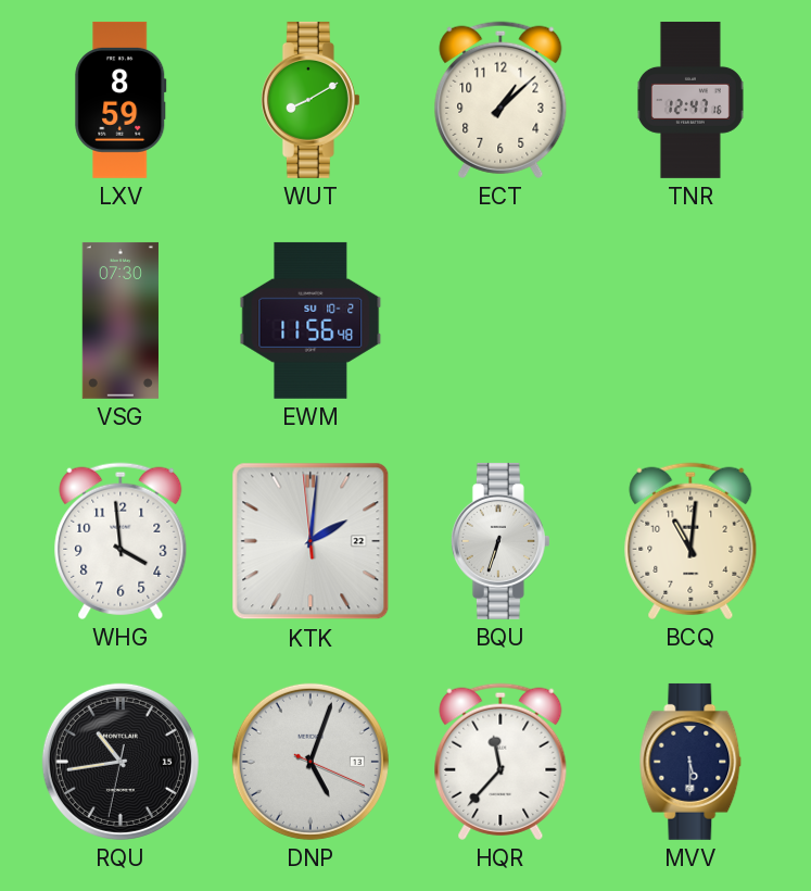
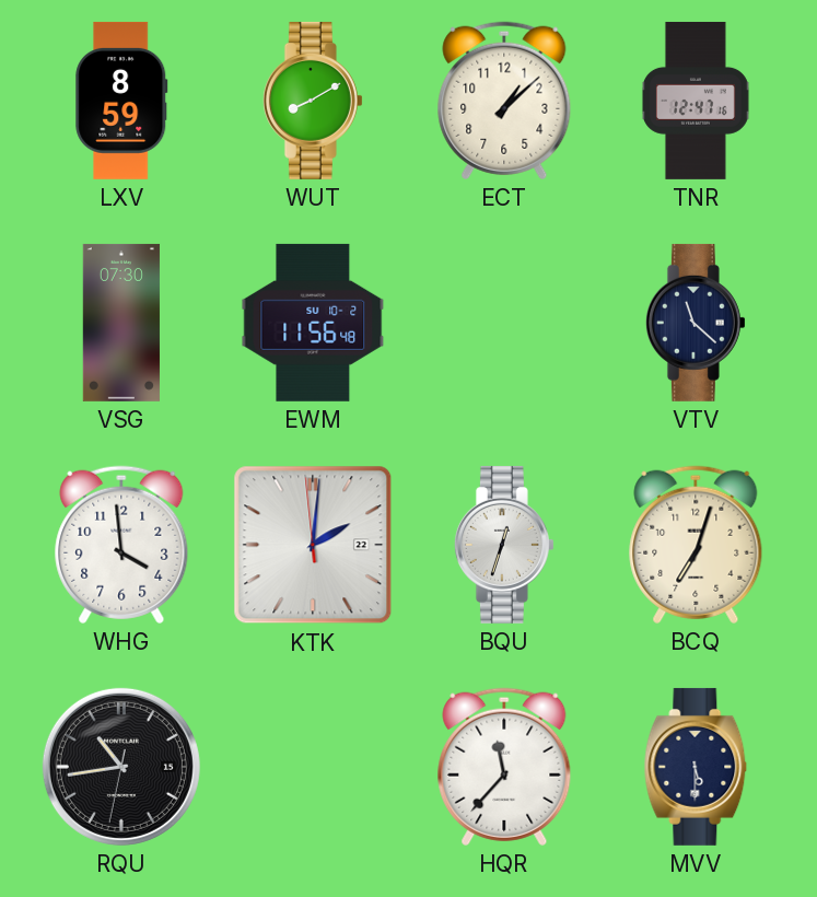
VTV: none -> 11:22
BQU: 6:33 -> 12:33
BCQ: 11:01 -> 7:03
DNP: 5:03 -> none
